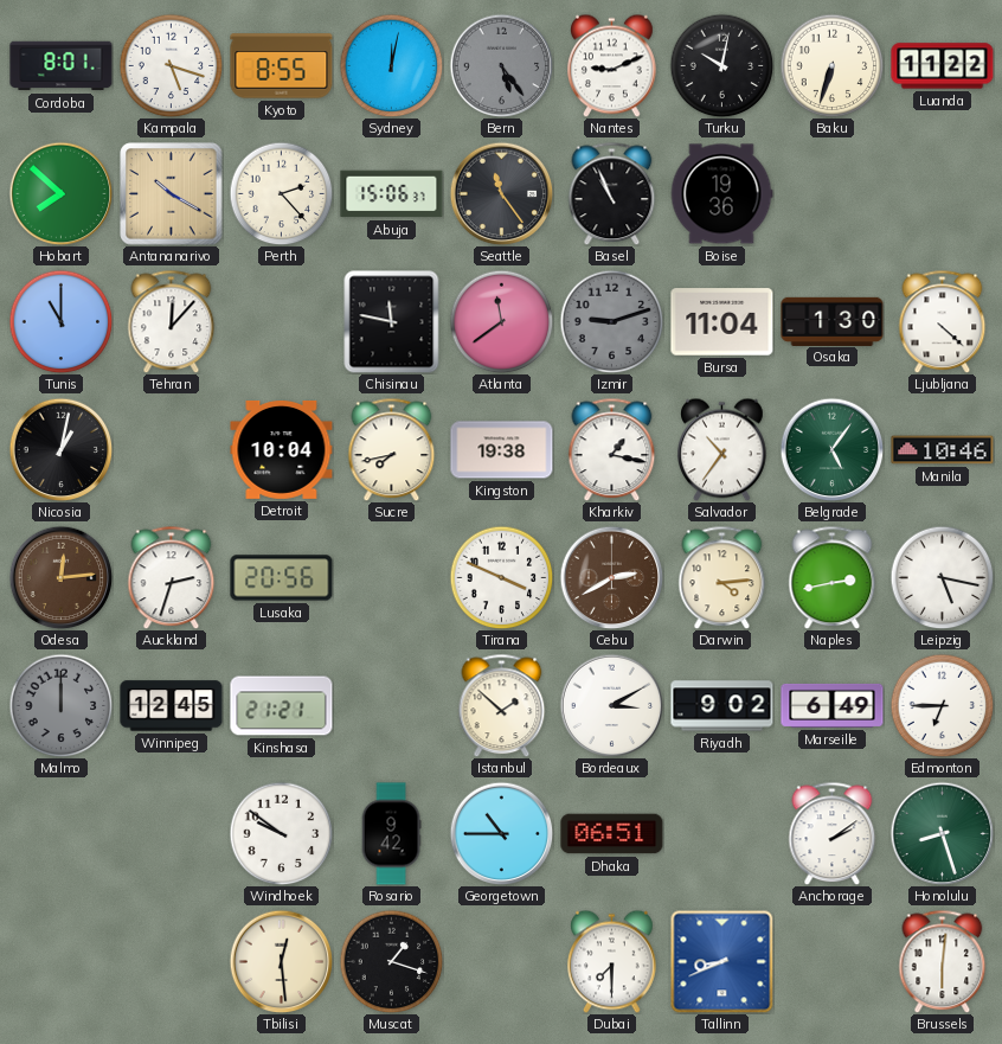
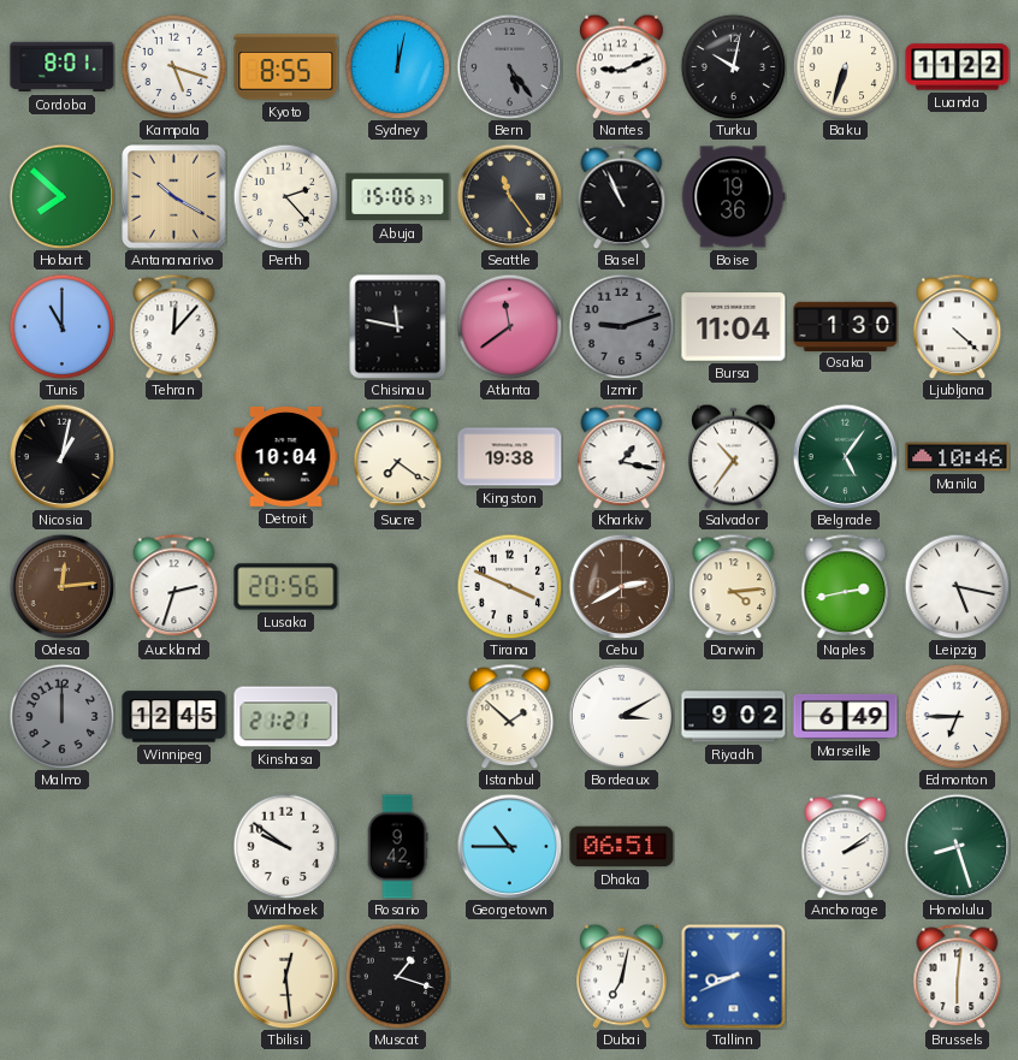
Sucre: 7:43 -> 7:21
Dubai: 7:30 -> 7:02
